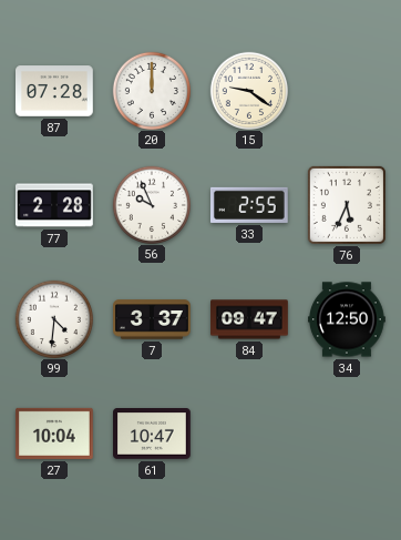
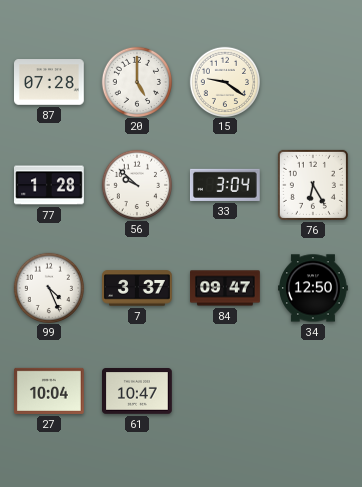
20: 12:00 -> 5:00
77: 2:28 -> 1:28
56: 9:56 -> 9:52
33: 2:55 -> 3:04
76: 5:34 -> 6:25
99: 4:31 -> 4:26
